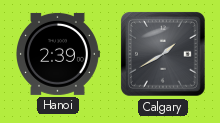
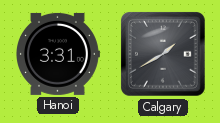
Hanoi: 2:39 -> 3:31
